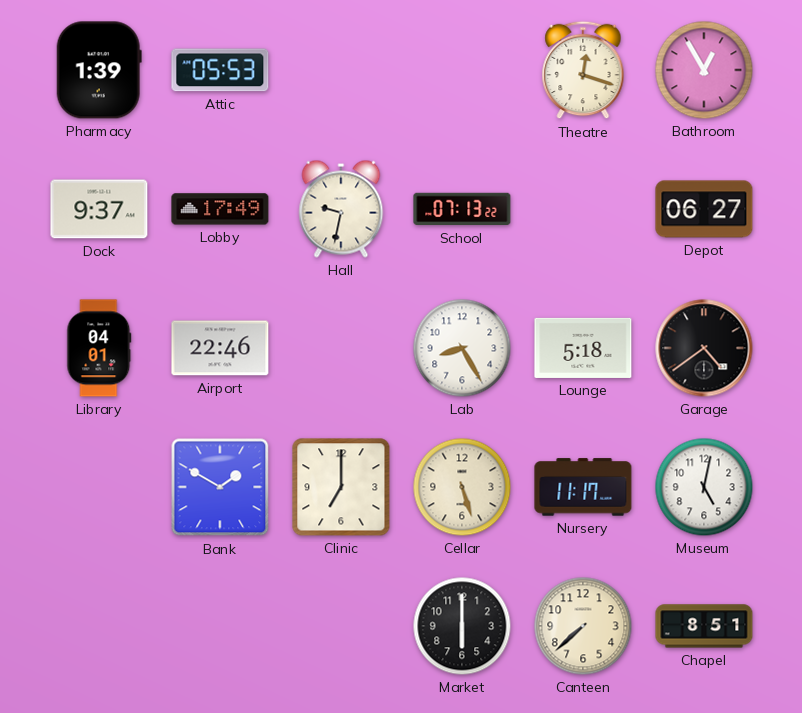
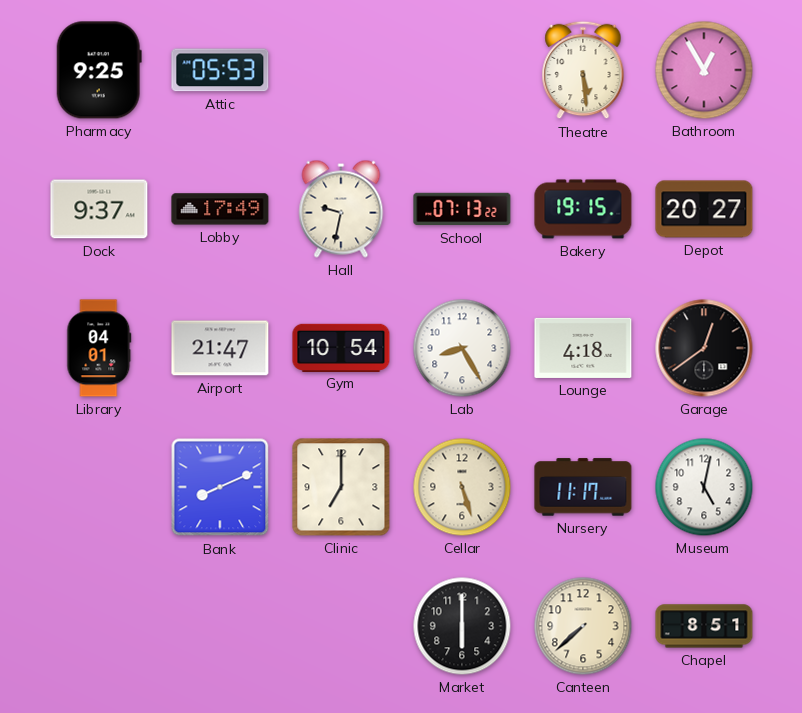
Pharmacy: 1:39 -> 9:25
Theatre: 12:18 -> 5:29
Bakery: none -> 19:15
Depot: 06:27 -> 20:27
Airport: 22:46 -> 21:47
Gym: none -> 10:54
Lounge: 5:18 -> 4:18
Garage: 4:39 -> 12:39
Bank: 1:50 -> 8:11
